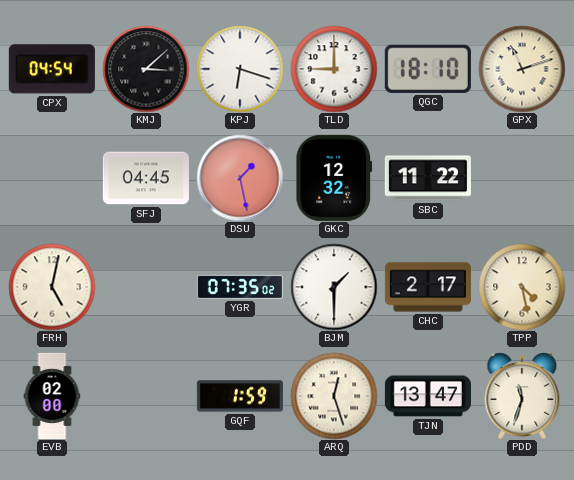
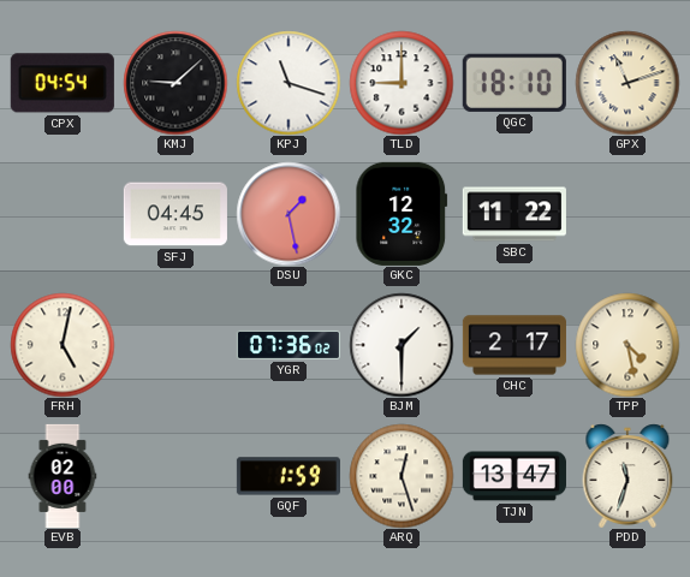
KMJ: 3:08 -> 9:08
KPJ: 6:18 -> 11:18
YGR: 07:35 -> 07:36
